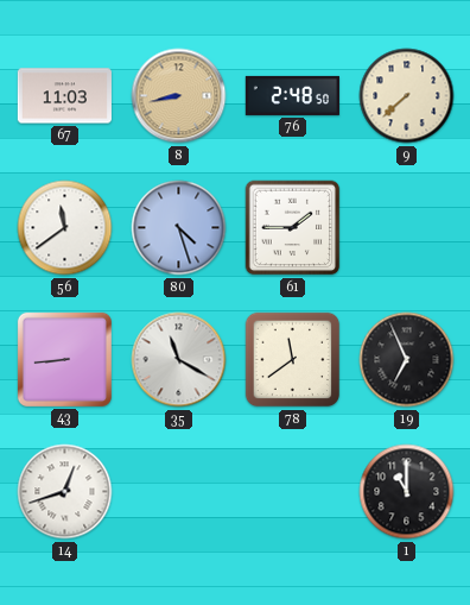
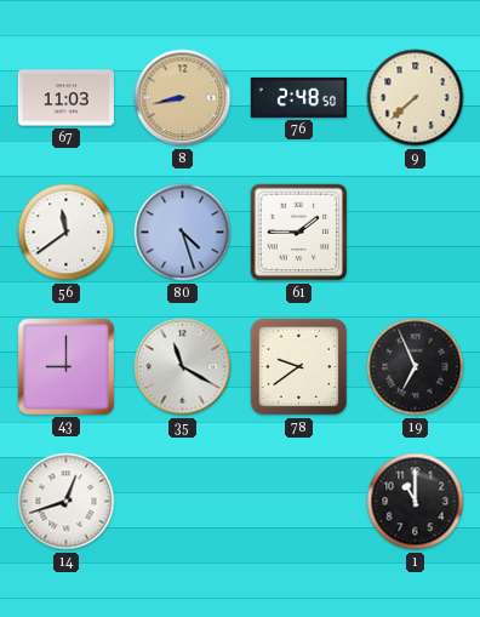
43: 8:44 -> 9:00
78: 11:39 -> 9:39
